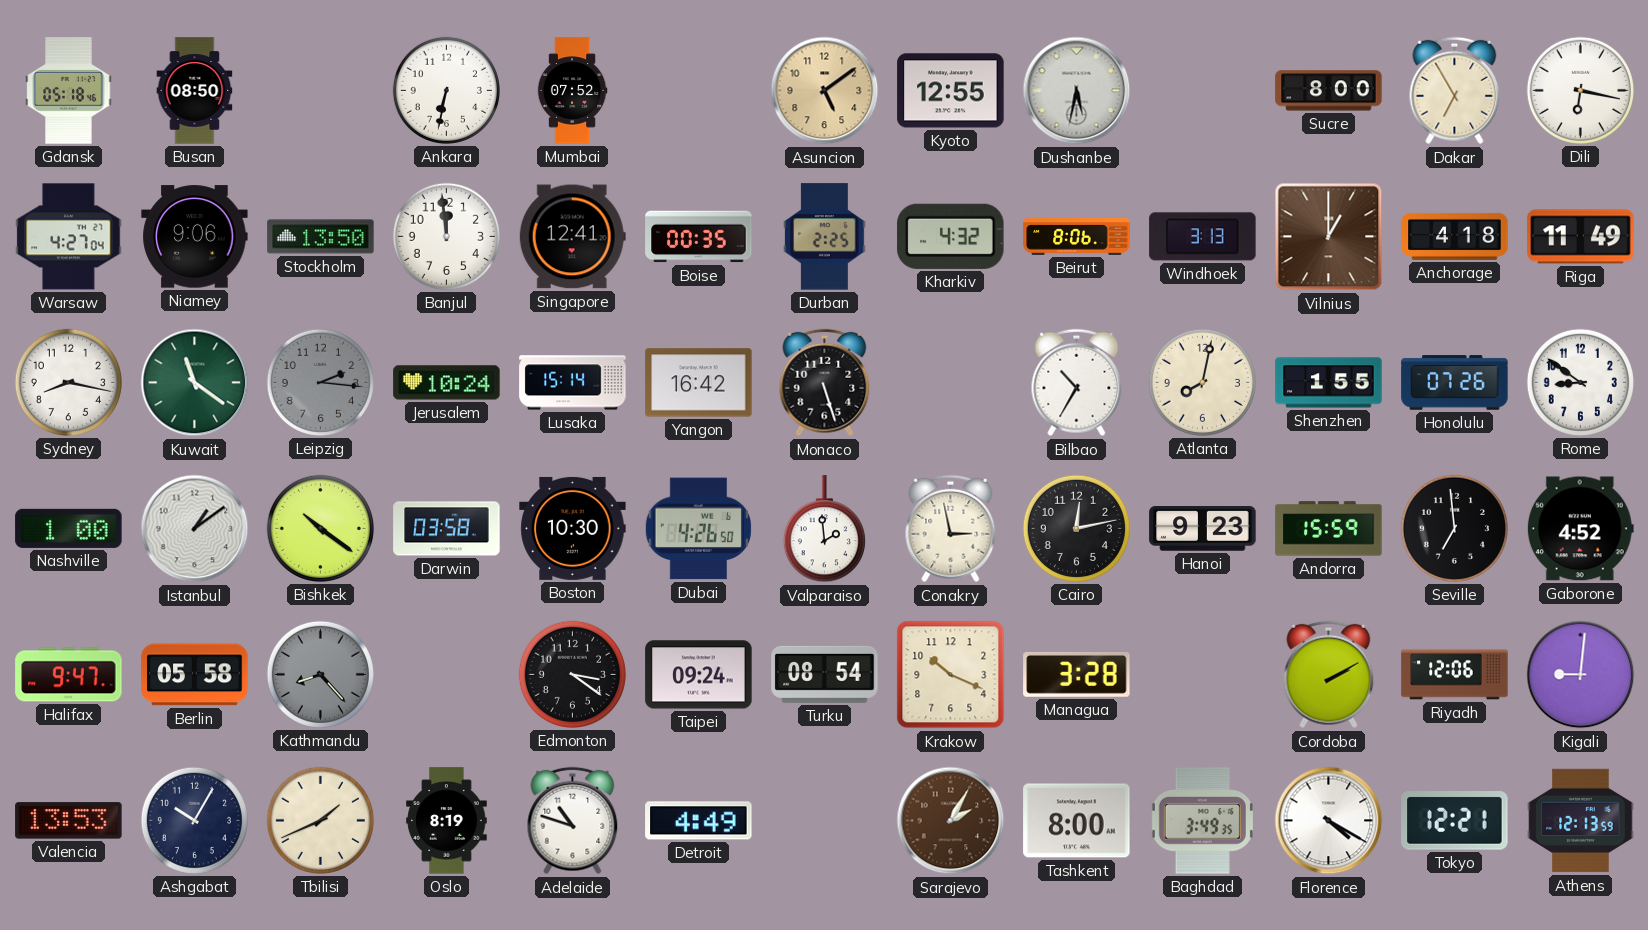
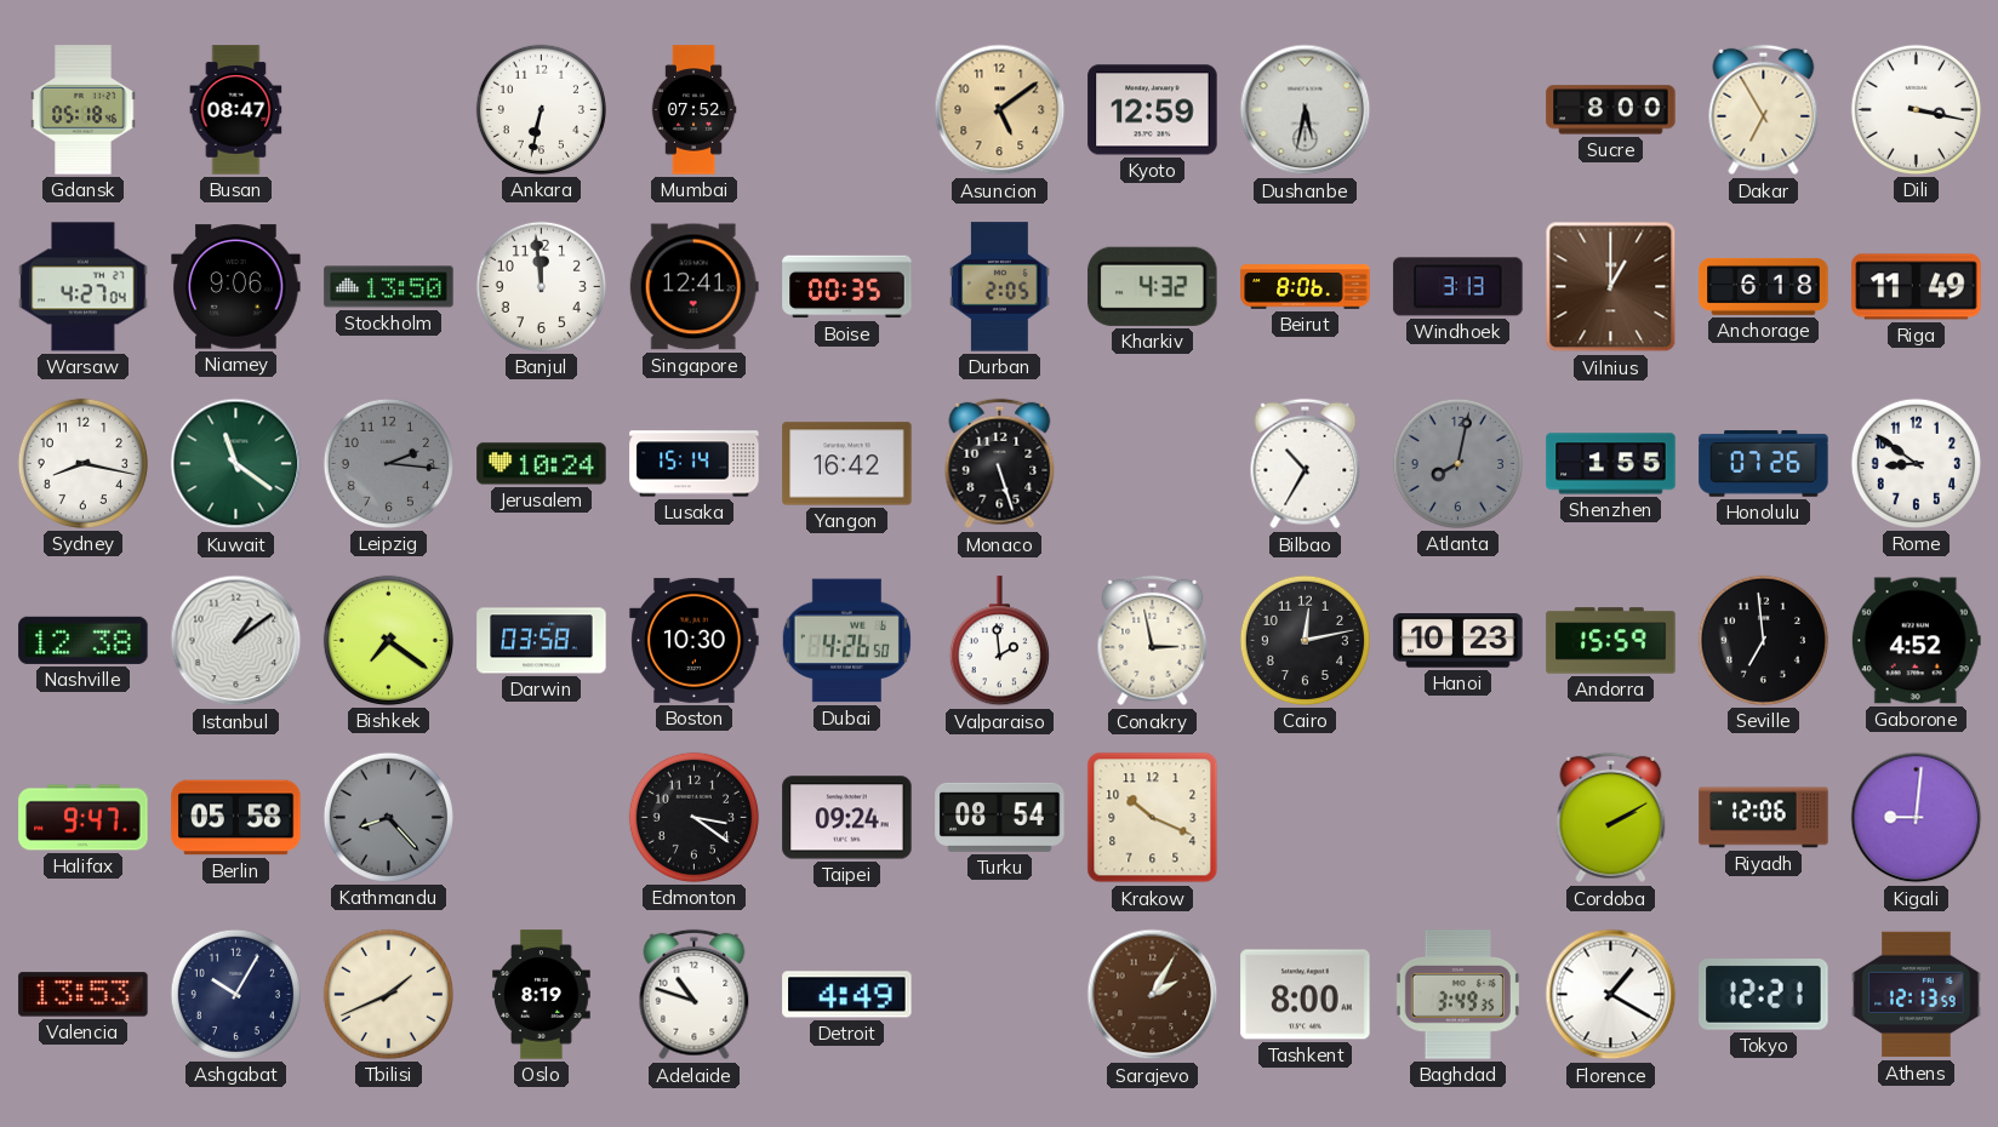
Busan: 08:50 -> 08:47
Kyoto: 12:55 -> 12:59
Dili: 6:17 -> 3:17
Durban: 2:25 -> 2:05
Anchorage: 4:18 -> 6:18
Atlanta dial: cream -> grey
Nashville: 1:00 -> 12:38
Bishkek: 10:21 -> 7:21
Hanoi: 9:23 -> 10:23
Managua: 3:28 -> none
Florence: 4:20 -> 1:20
